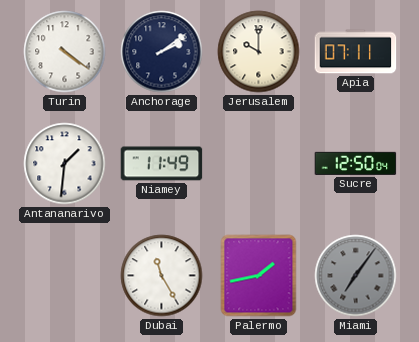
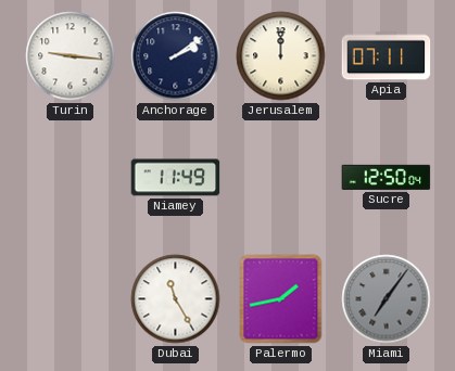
Turin: 4:21 -> 9:16
Jerusalem: 10:00 -> 12:00
Antananarivo: 1:31 -> none
